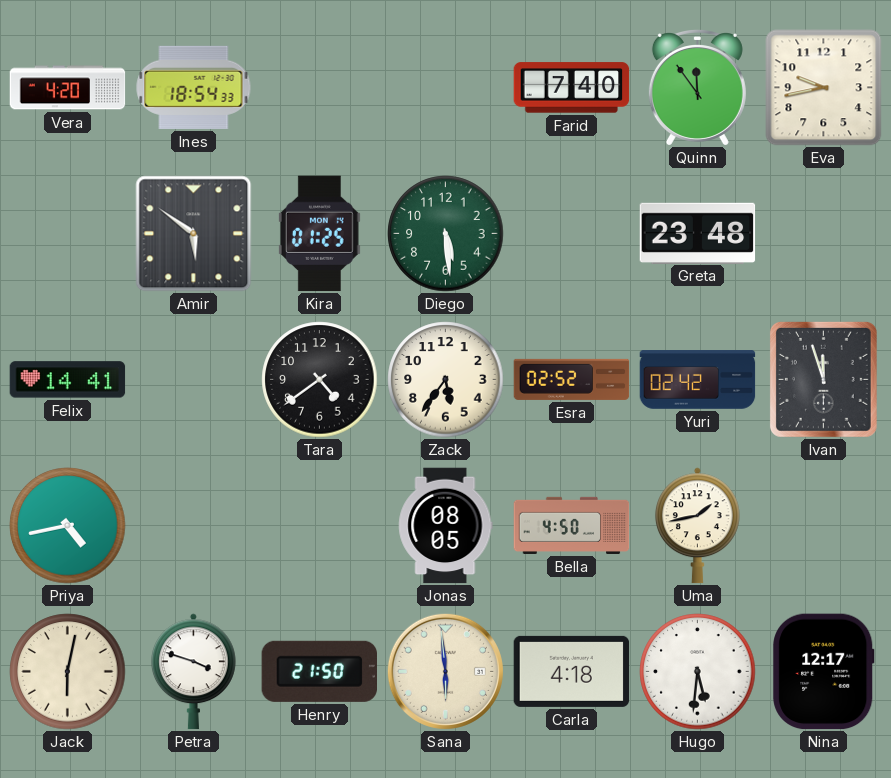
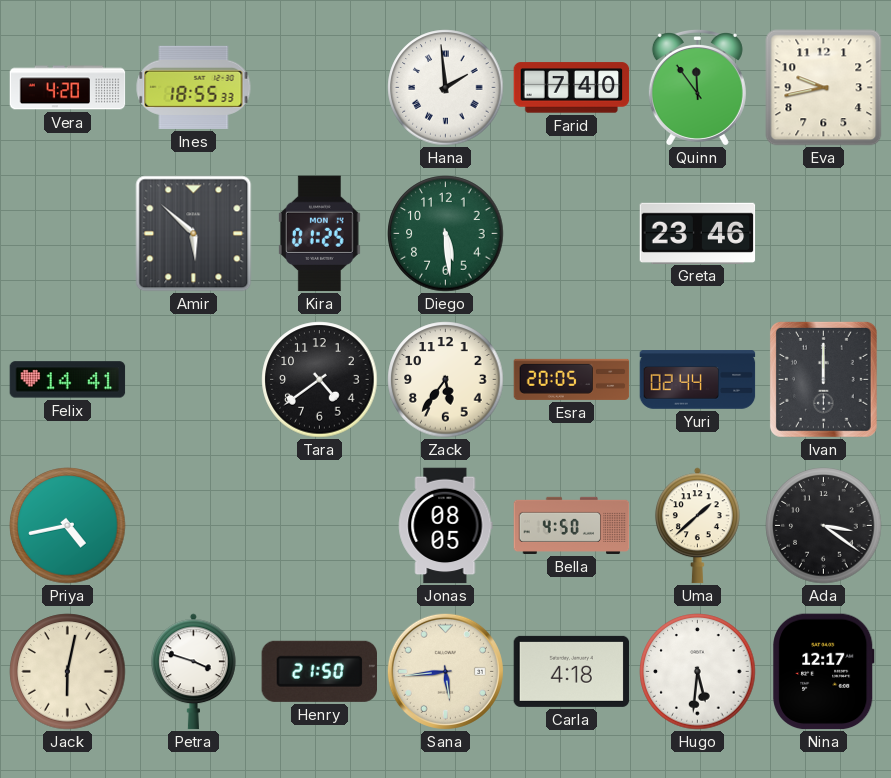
Ines: 18:54 -> 18:55
Hana: none -> 1:59
Amir: 5:51 -> 5:52
Greta: 23:48 -> 23:46
Esra: 02:52 -> 20:05
Yuri: 02:42 -> 02:44
Ivan: 11:57 -> 12:00
Uma: 1:43 -> 1:38
Ada: none -> 3:21
Sana: 5:59 -> 5:44
